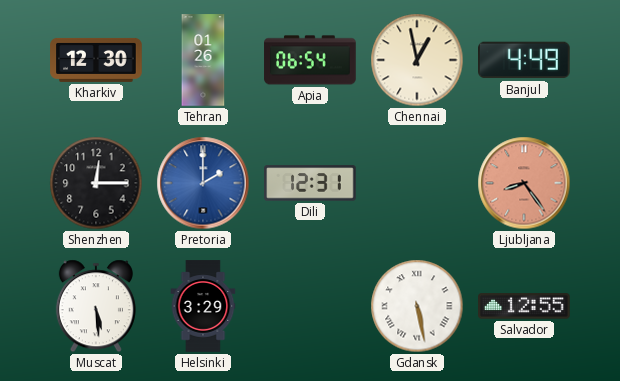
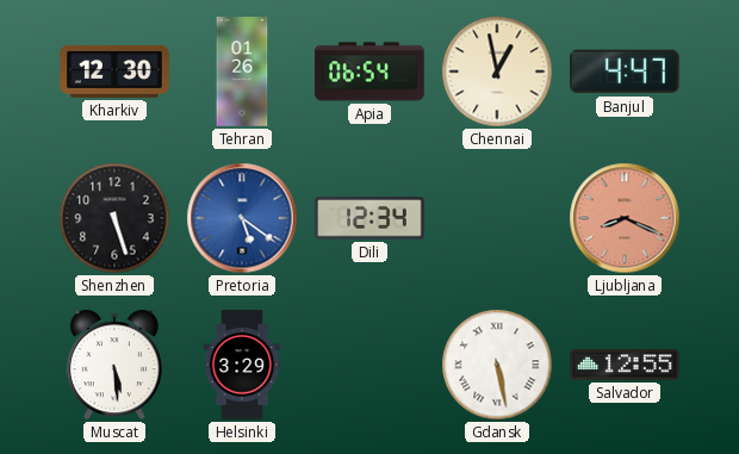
Banjul: 4:49 -> 4:47
Shenzhen: 12:15 -> 5:27
Pretoria: 2:00 -> 5:21
Dili: 12:31 -> 12:34
Ljubljana: 8:24 -> 8:19
